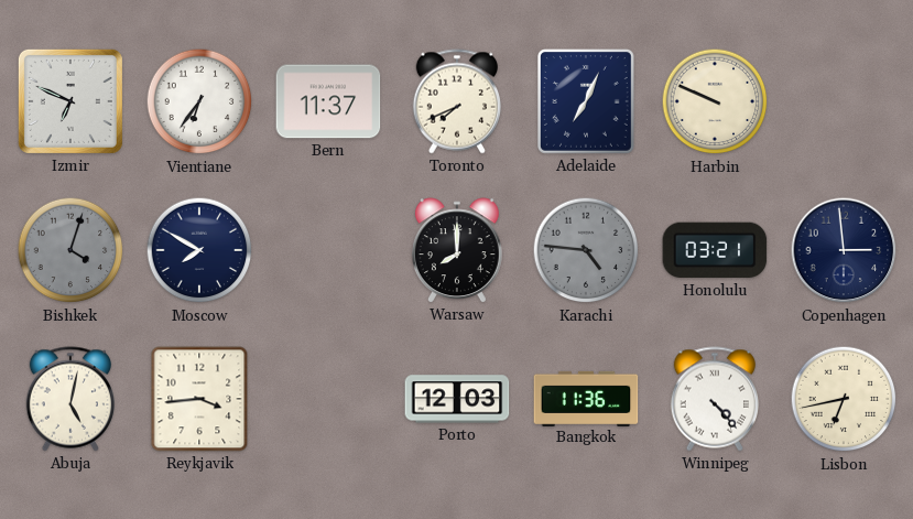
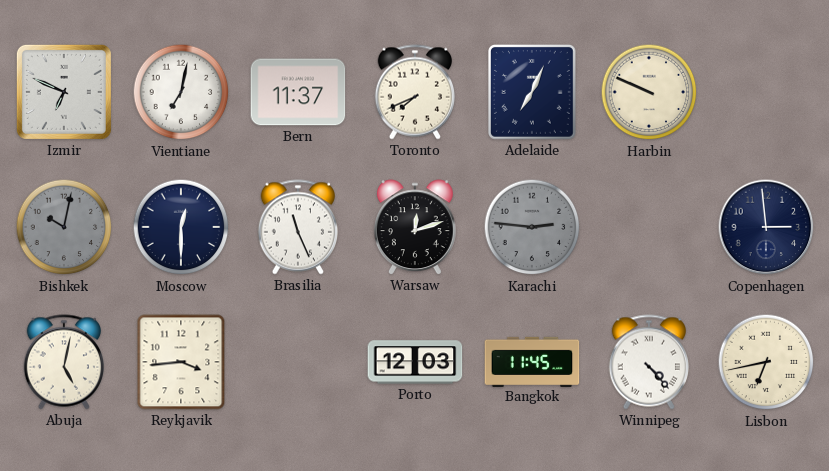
Vientiane: 6:36 -> 7:02
Bishkek: 4:03 -> 10:02
Moscow: 7:50 -> 12:30
Brasilia: none -> 11:26
Warsaw: 8:00 -> 12:12
Karachi: 4:46 -> 2:46
Honolulu: 03:21 -> none
Bangkok: 11:36 -> 11:45
